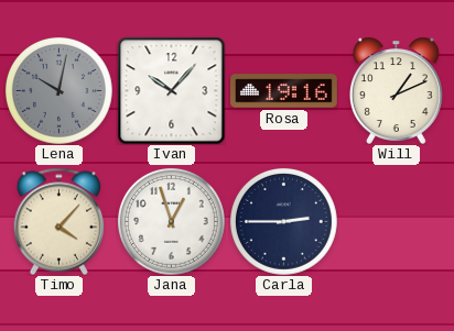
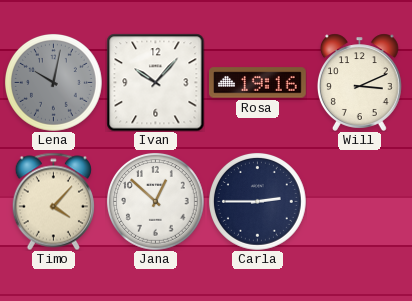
Will: 1:11 -> 3:11
Jana: 12:57 -> 12:52
